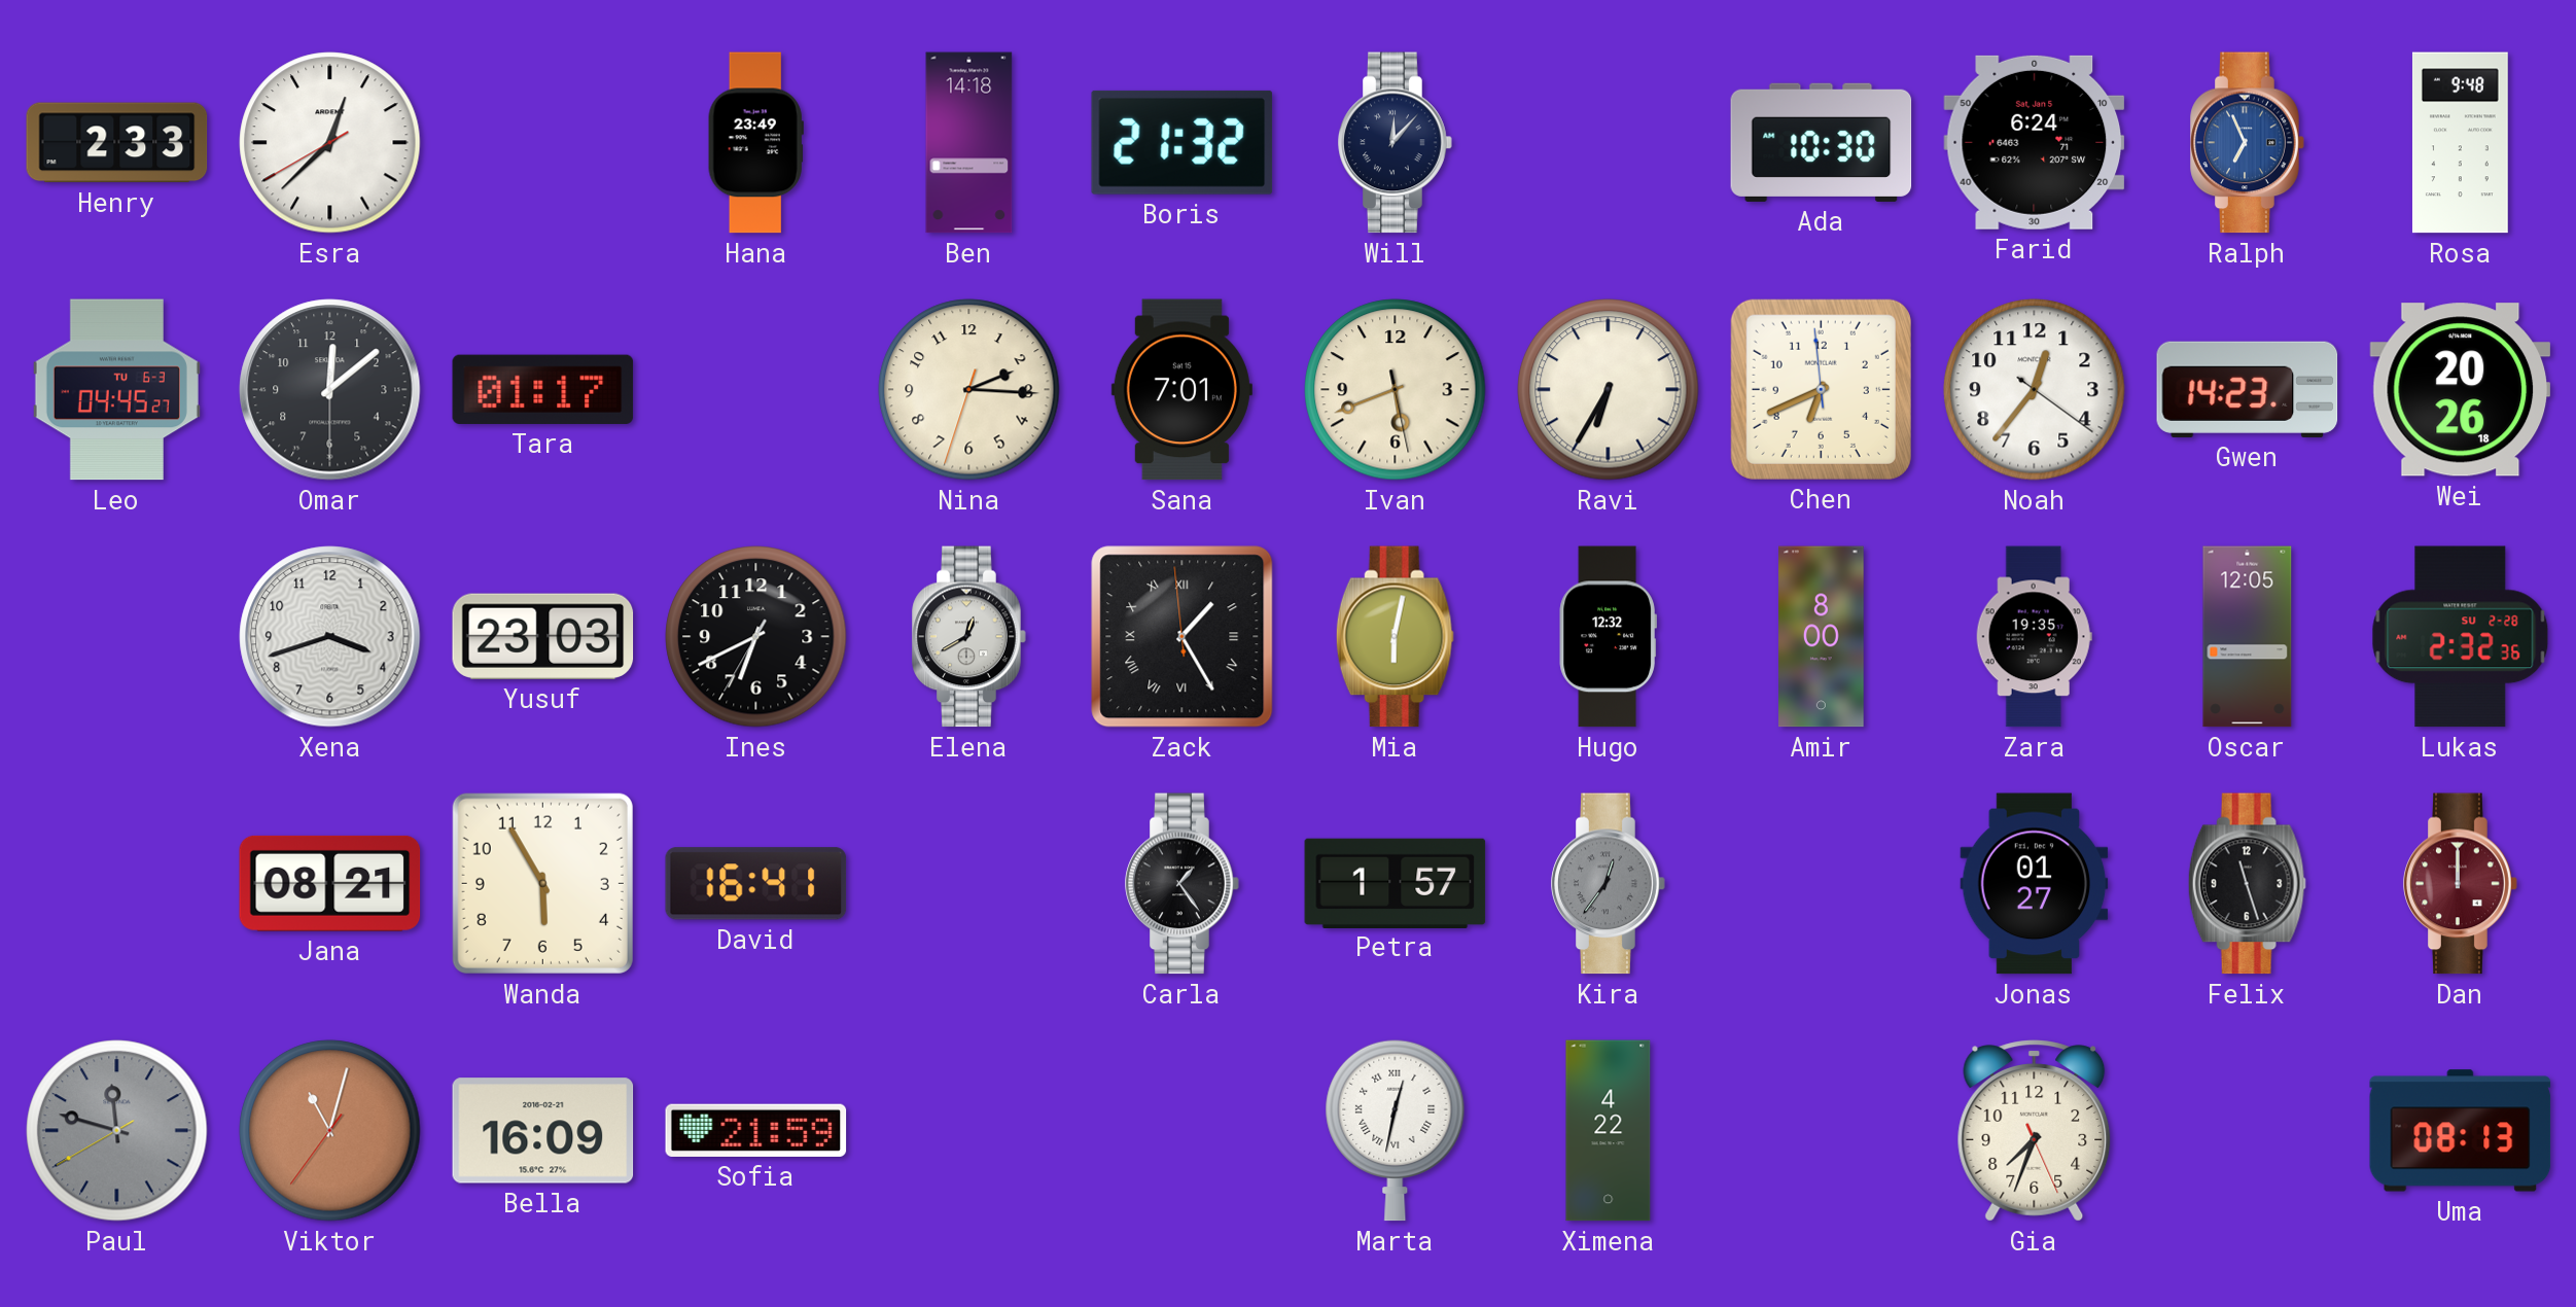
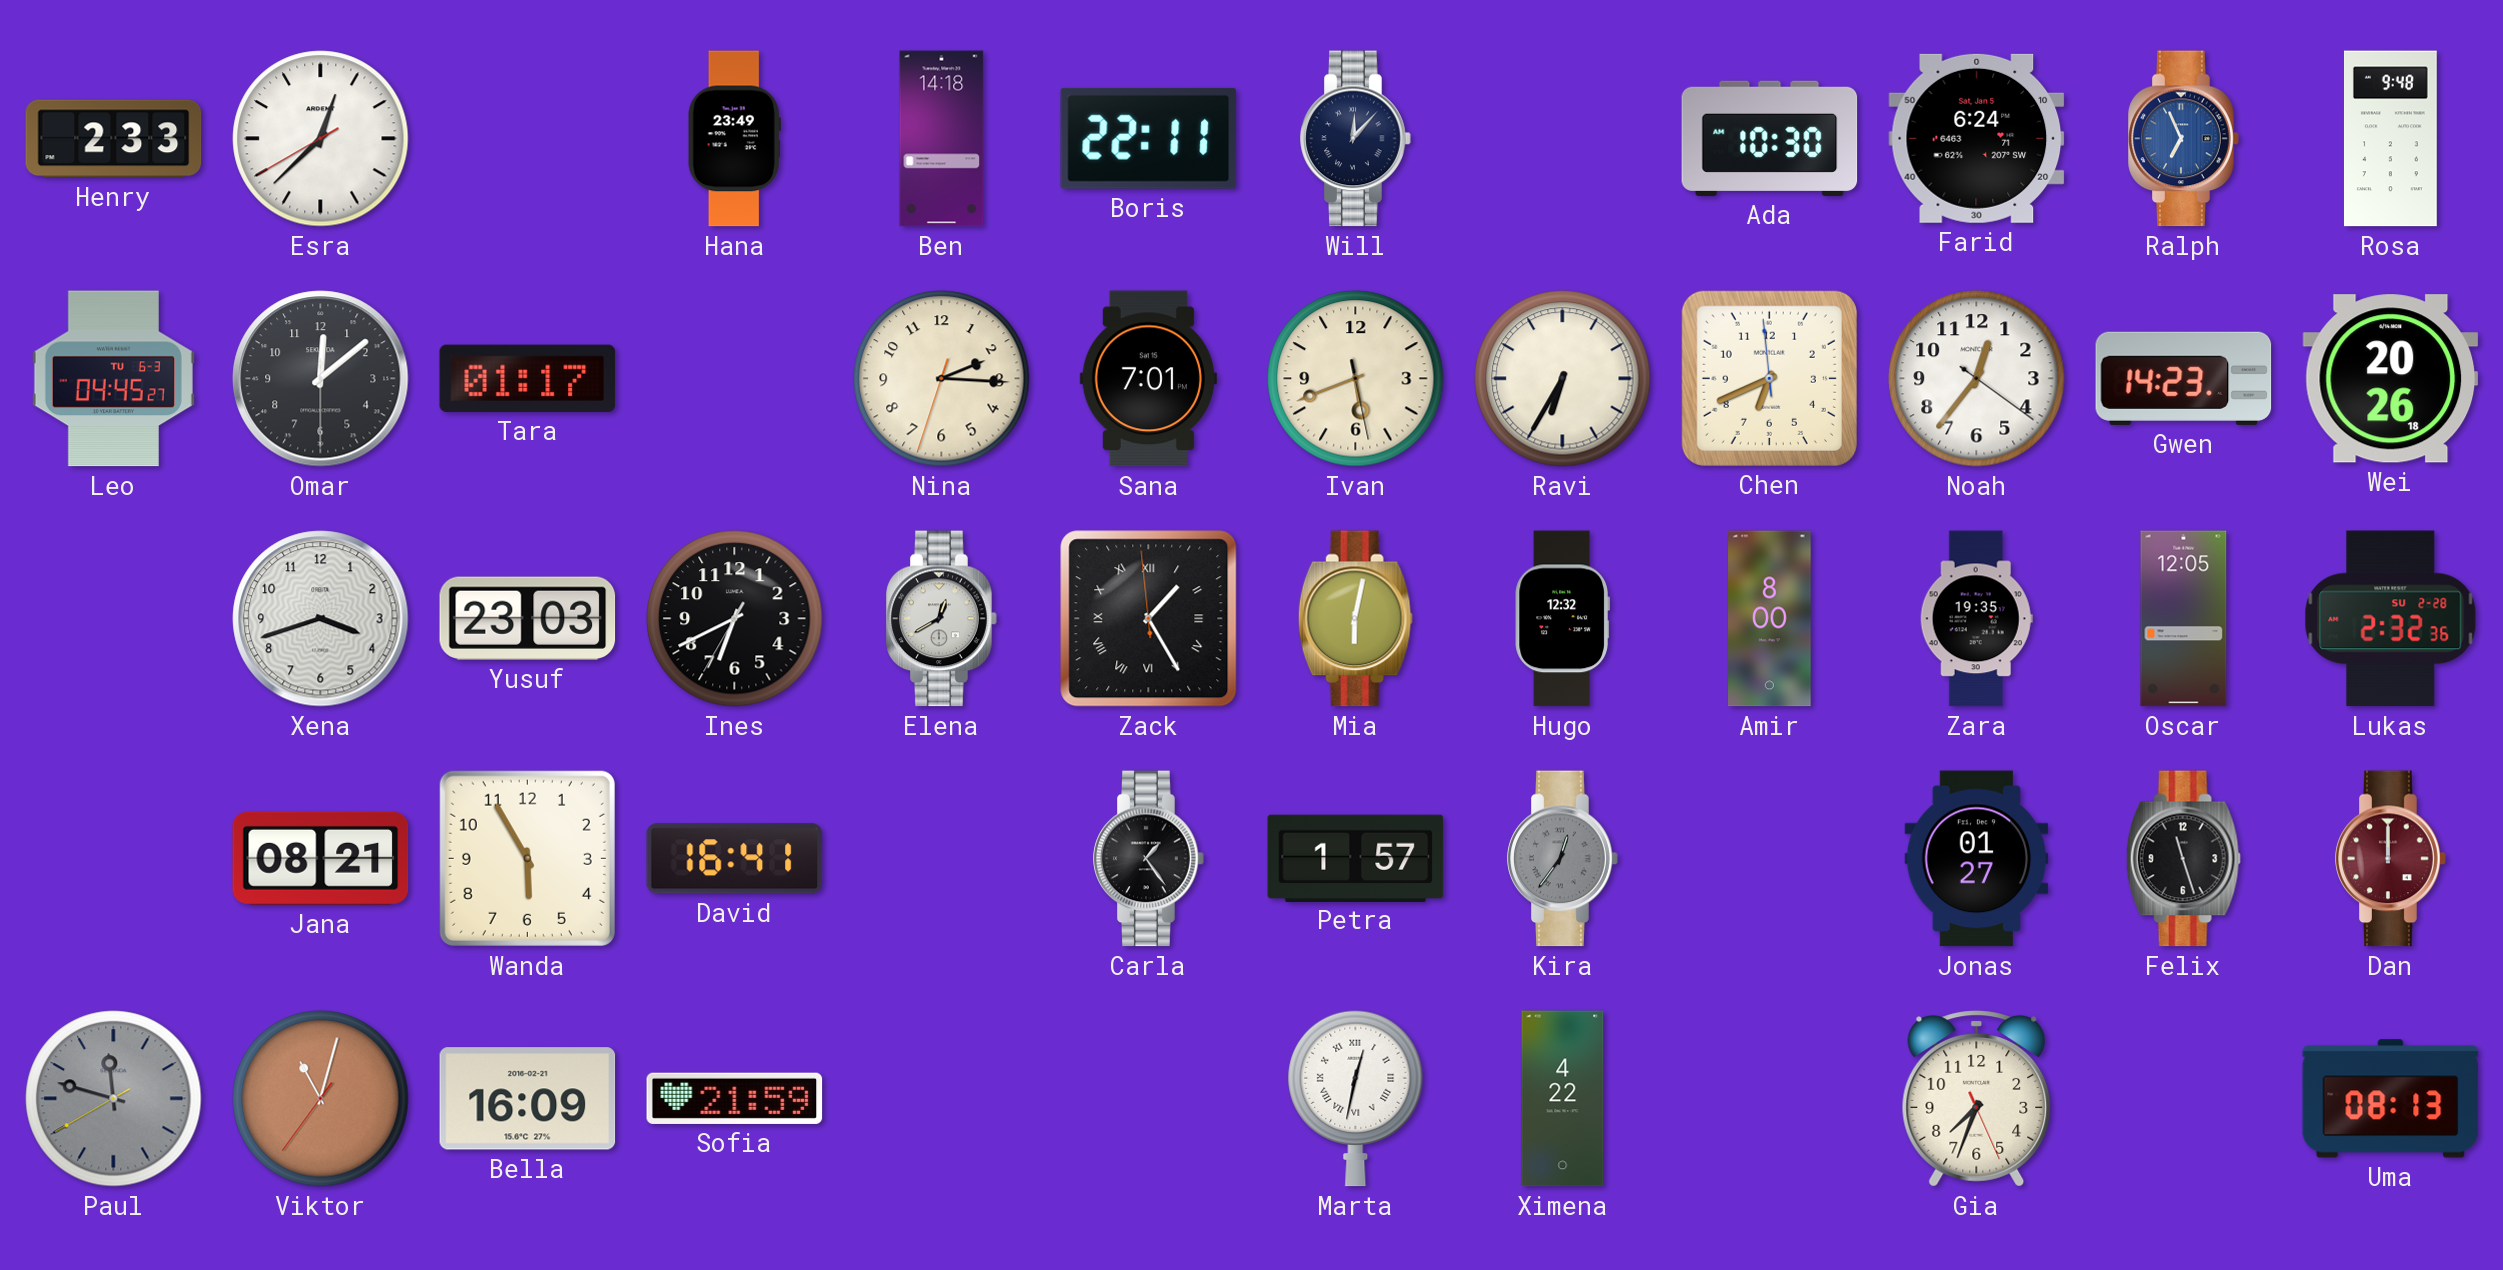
Boris: 21:32 -> 22:11
